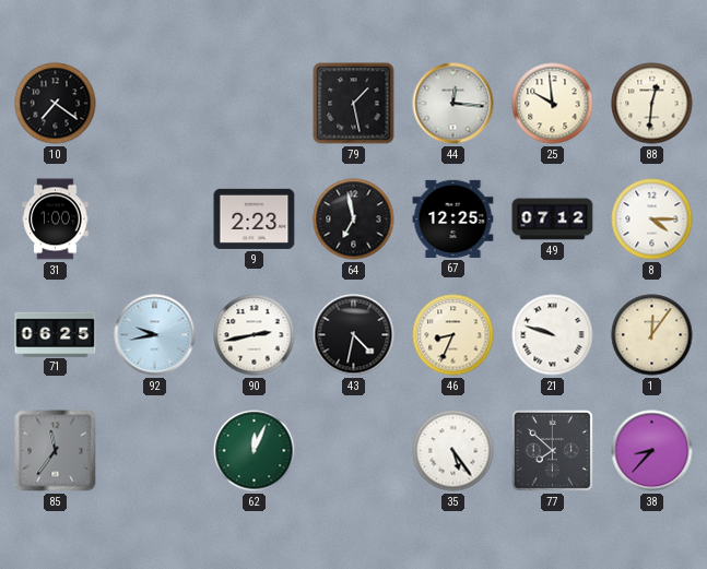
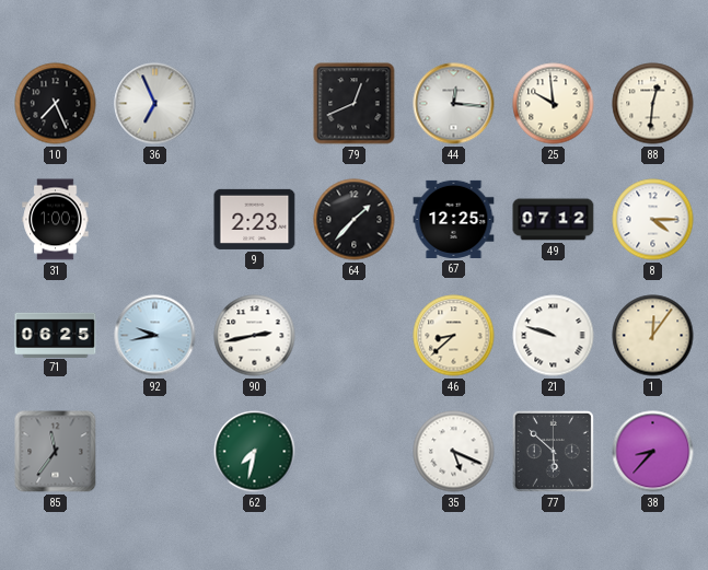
10: 7:21 -> 7:26
36: none -> 6:56
79: 1:28 -> 12:41
64: 6:58 -> 1:37
43: 4:32 -> none
46: 8:34 -> 8:38
62: 12:04 -> 7:32
35: 5:24 -> 5:19
77: 7:52 -> 5:52
